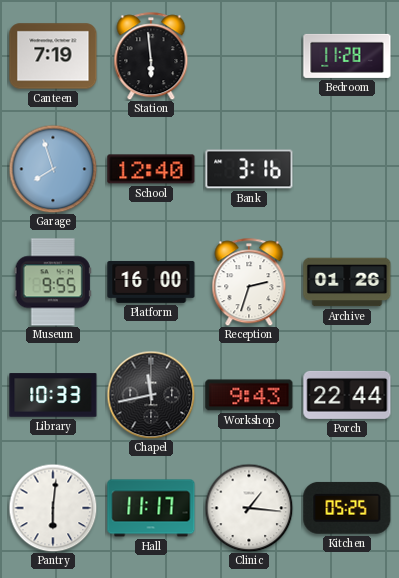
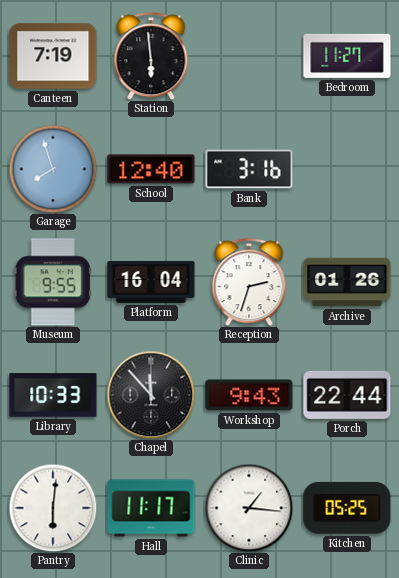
Bedroom: 11:28 -> 11:27
Platform: 16:00 -> 16:04
Chapel: 11:43 -> 11:53
